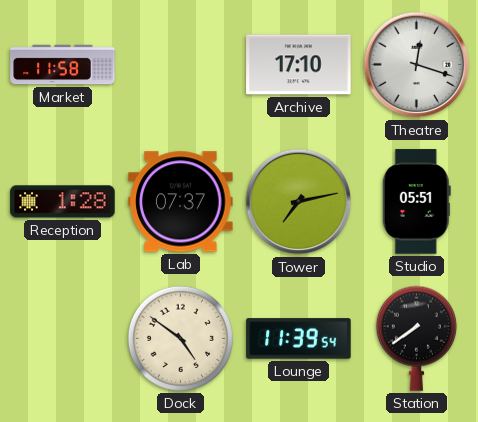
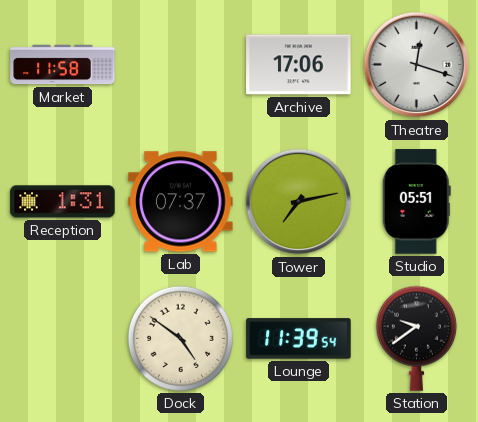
Archive: 17:10 -> 17:06
Reception: 1:28 -> 1:31
Station: 7:39 -> 9:39
